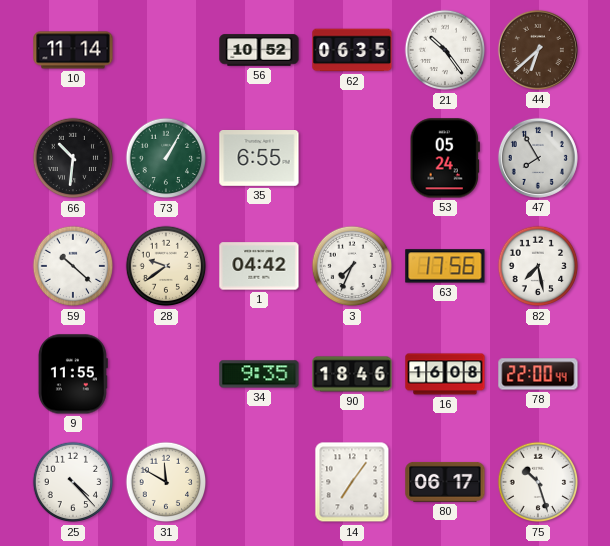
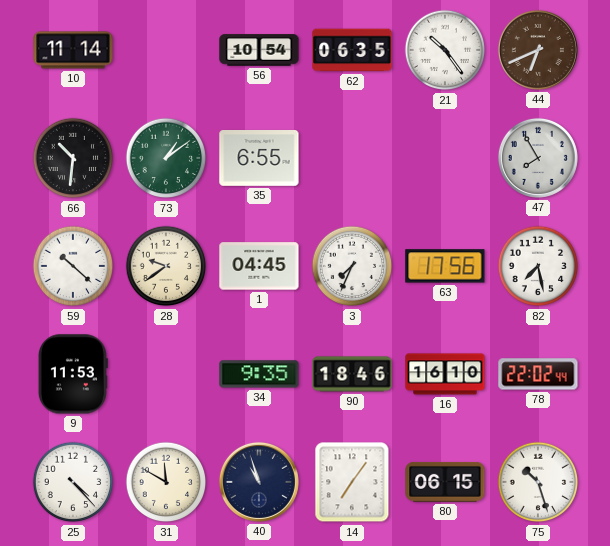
56: 10:52 -> 10:54
44: 6:38 -> 6:41
73: 1:05 -> 1:09
53: 05:24 -> none
1: 04:42 -> 04:45
9: 11:55 -> 11:53
16: 16:08 -> 16:10
78: 22:00 -> 22:02
40: none -> 10:57
80: 06:17 -> 06:15
